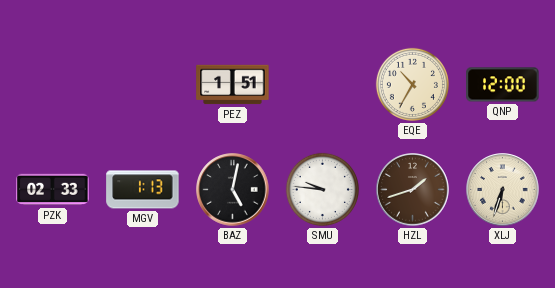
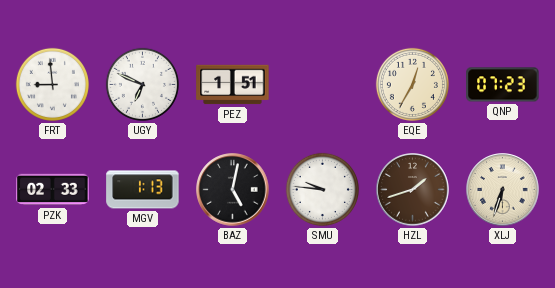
FRT: none -> 8:59
UGY: none -> 6:49
EQE: 10:35 -> 12:35
QNP: 12:00 -> 07:23
